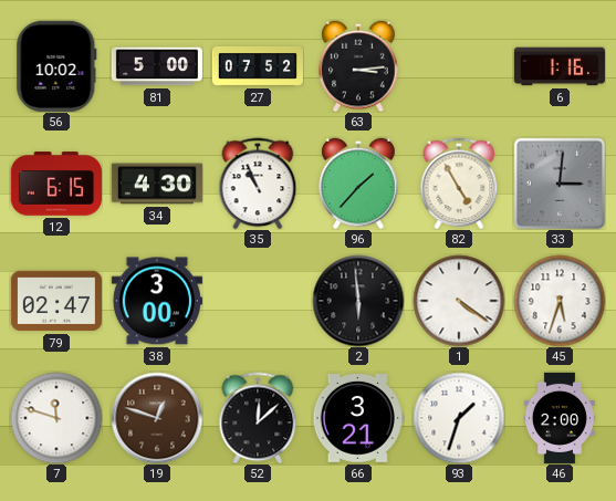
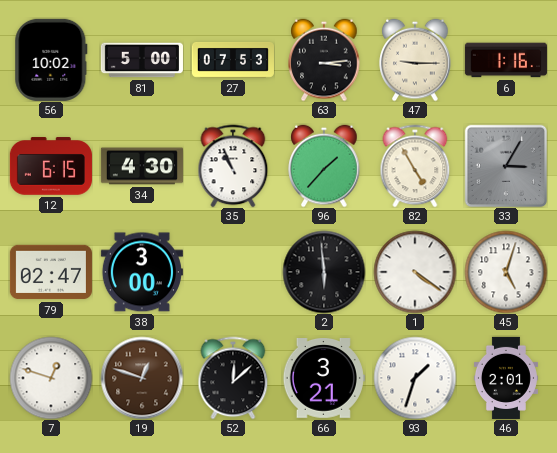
27: 07:52 -> 07:53
47: none -> 9:15
33: 3:01 -> 3:05
45: 5:33 -> 5:03
7: 11:48 -> 12:48
46: 2:00 -> 2:01
